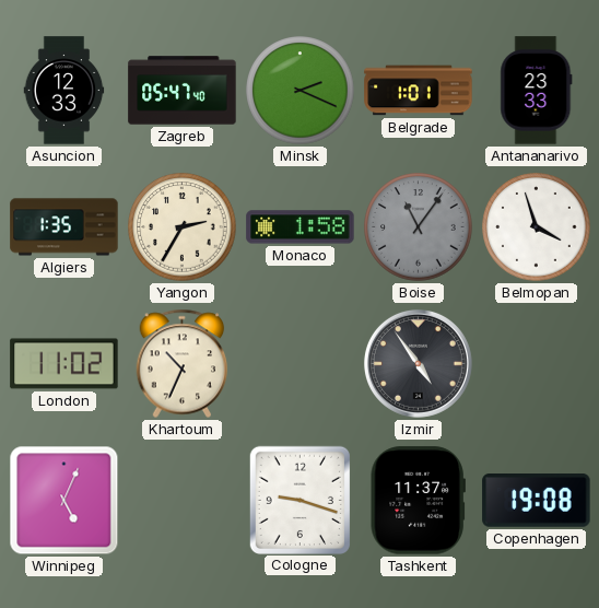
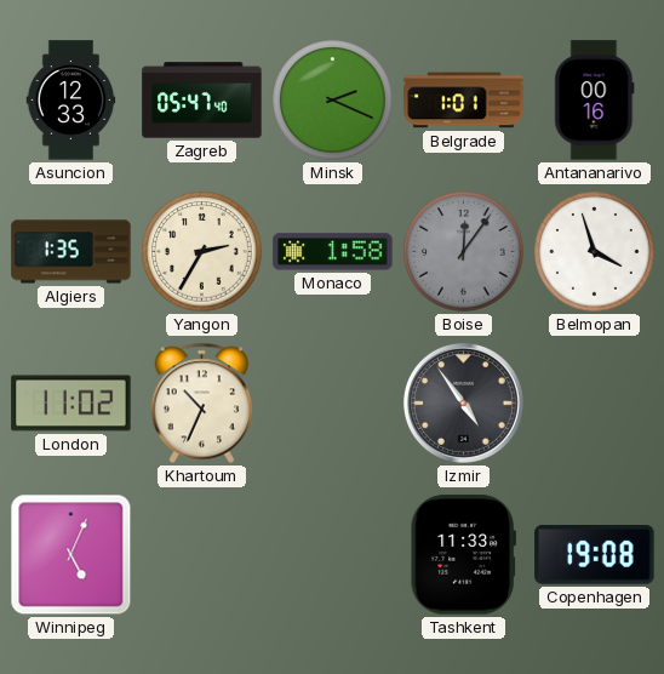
Antananarivo: 23:33 -> 00:16
Boise: 11:06 -> 12:06
Cologne: 9:18 -> none
Tashkent: 11:37 -> 11:33
